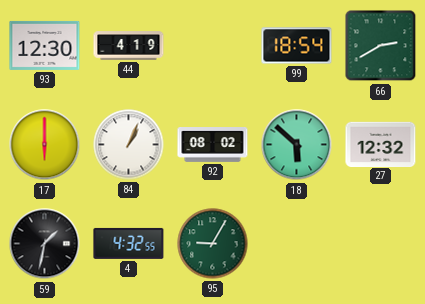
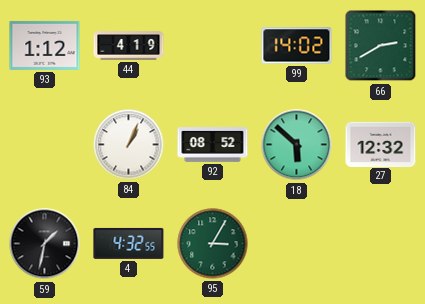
93: 12:30 -> 1:12
99: 18:54 -> 14:02
17: 6:00 -> none
92: 08:02 -> 08:52
95: 9:05 -> 3:05
